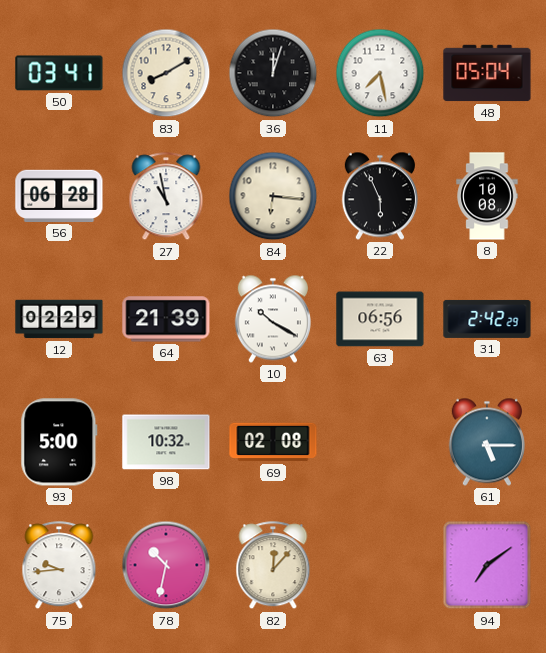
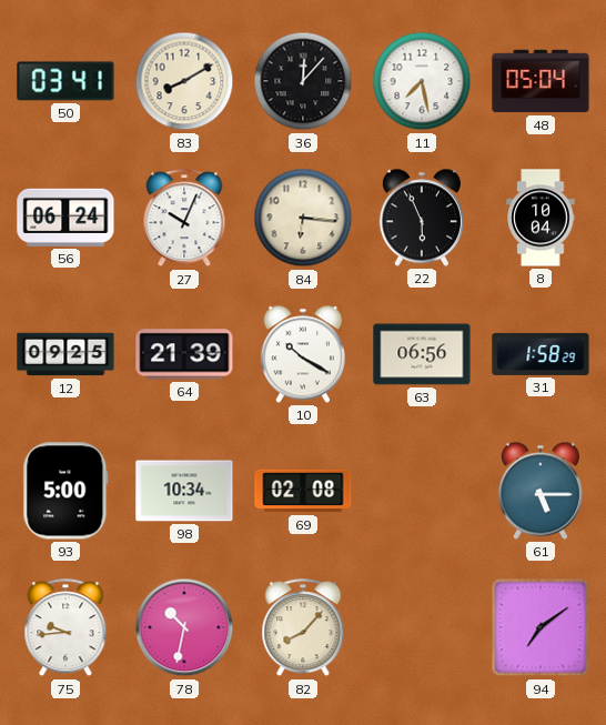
36: 12:03 -> 12:07
56: 06:28 -> 06:24
27: 10:58 -> 10:04
8: 10:08 -> 10:04
12: 02:29 -> 09:25
31: 2:42 -> 1:58
98: 10:32 -> 10:34
82: 12:07 -> 8:07
